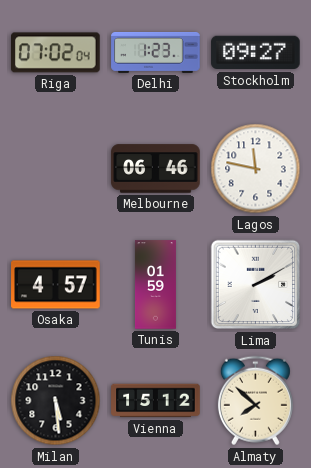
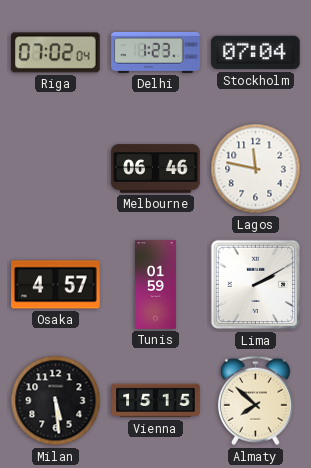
Stockholm: 09:27 -> 07:04
Vienna: 15:12 -> 15:15
